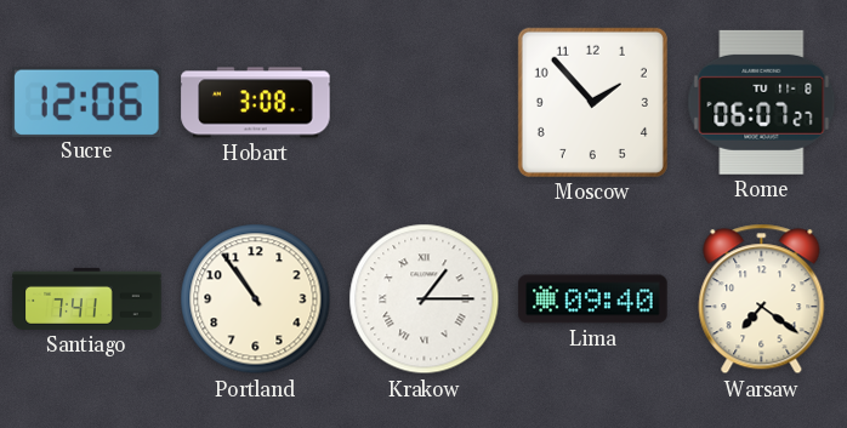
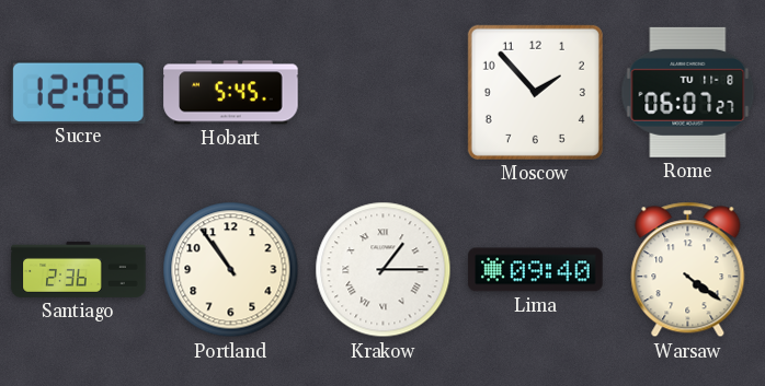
Hobart: 3:08 -> 5:45
Santiago: 7:41 -> 2:36
Warsaw: 7:21 -> 4:21
